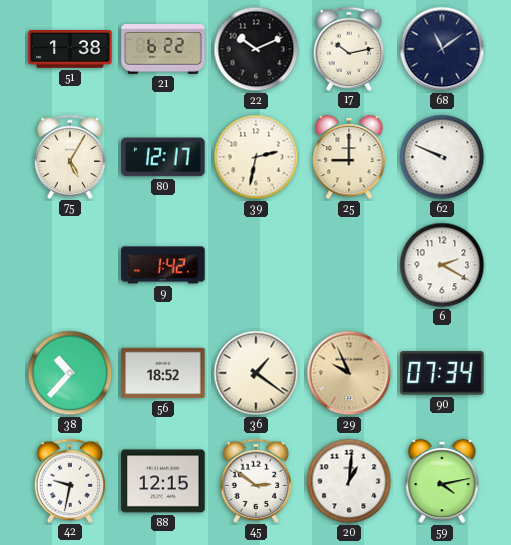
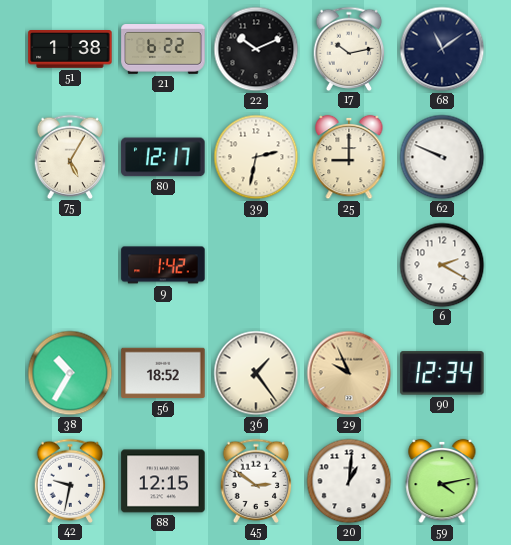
38: 10:37 -> 10:35
36: 1:21 -> 1:24
90: 07:34 -> 12:34
